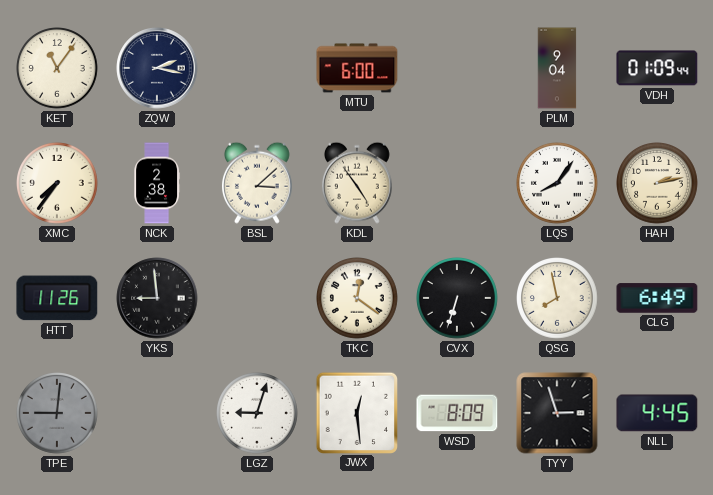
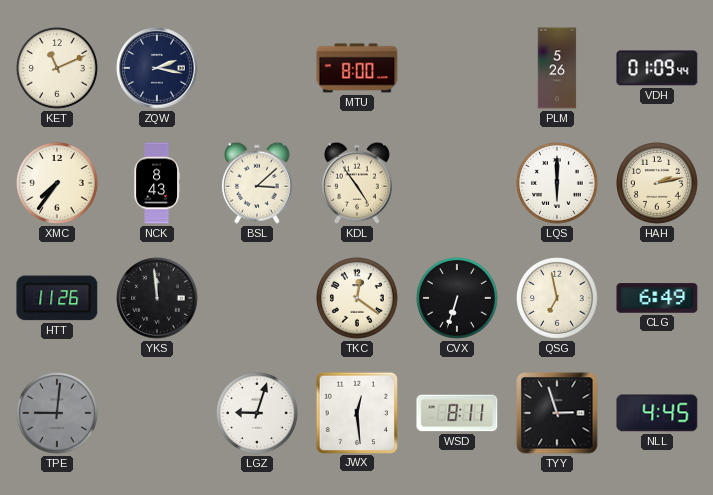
KET: 11:06 -> 11:11
MTU: 6:00 -> 8:00
PLM: 9:04 -> 5:26
NCK: 2:38 -> 8:43
LQS: 8:06 -> 6:00
YKS: 8:59 -> 11:59
QSG: 7:58 -> 6:58
WSD: 8:09 -> 8:11
